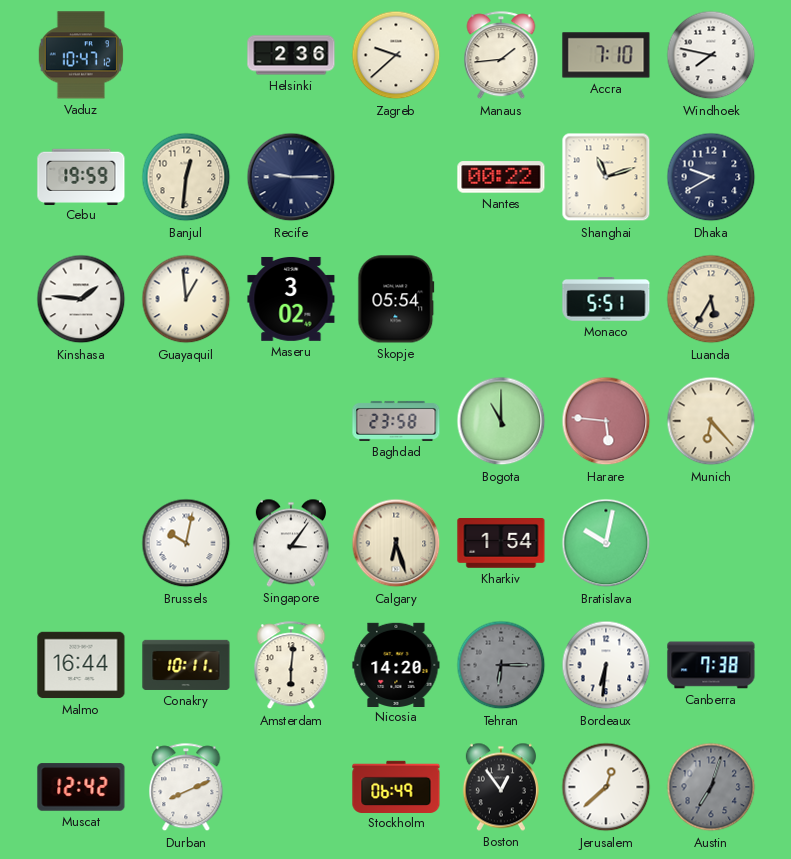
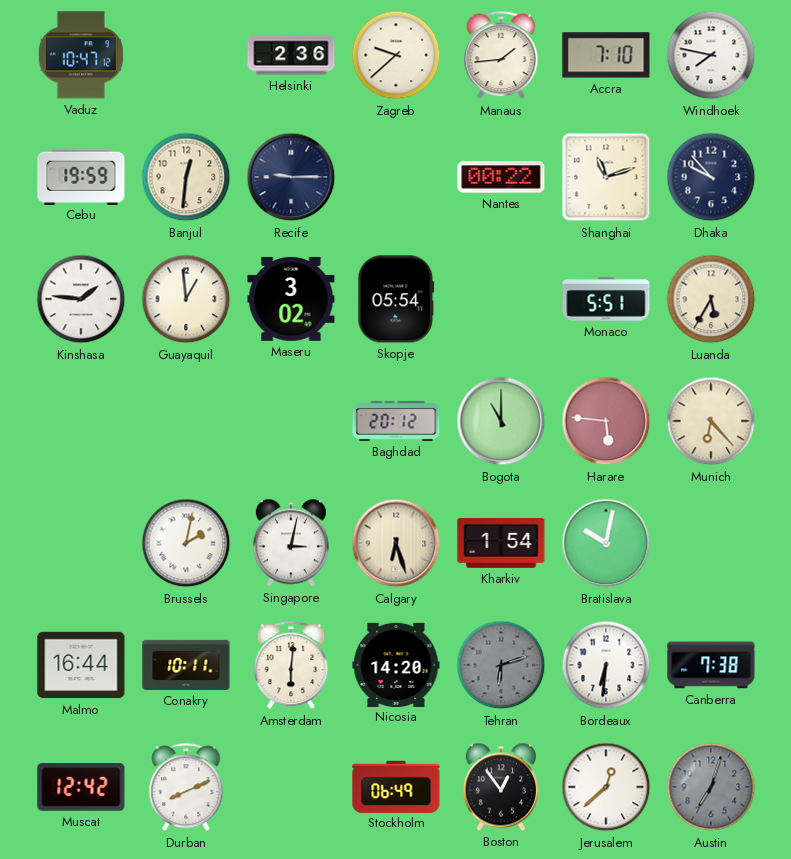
Dhaka: 9:40 -> 9:53
Baghdad: 23:58 -> 20:12
Brussels: 10:02 -> 2:02
Singapore: 3:06 -> 3:02
Tehran: 6:15 -> 6:12
